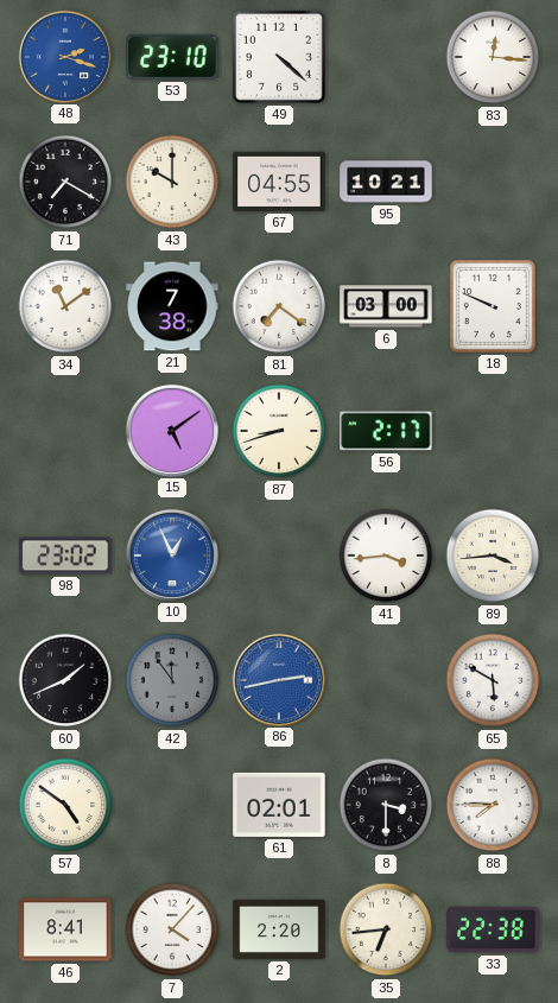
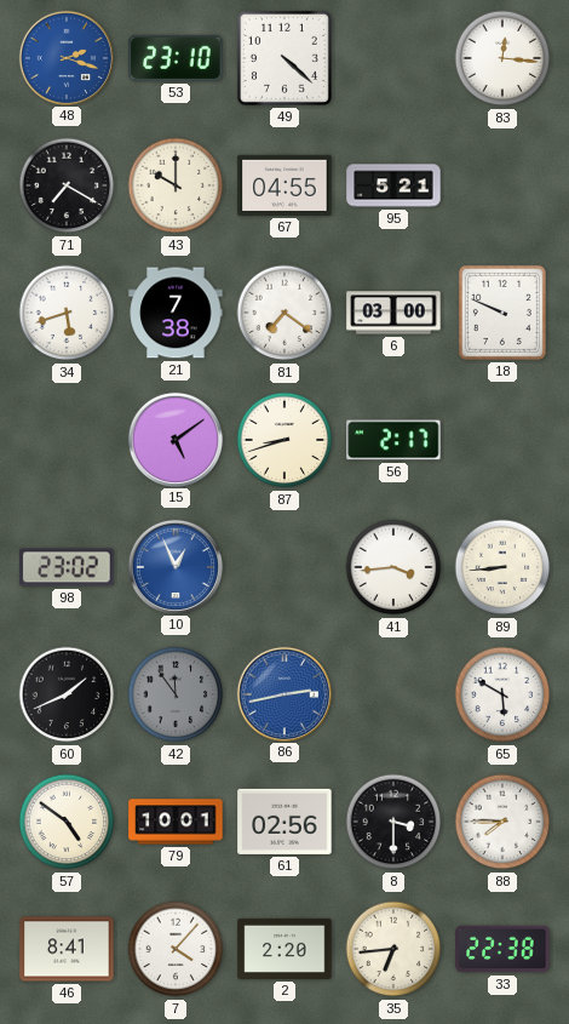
95: 10:21 -> 5:21
34: 11:09 -> 5:42
89: 3:44 -> 8:44
79: none -> 10:01
61: 02:01 -> 02:56
